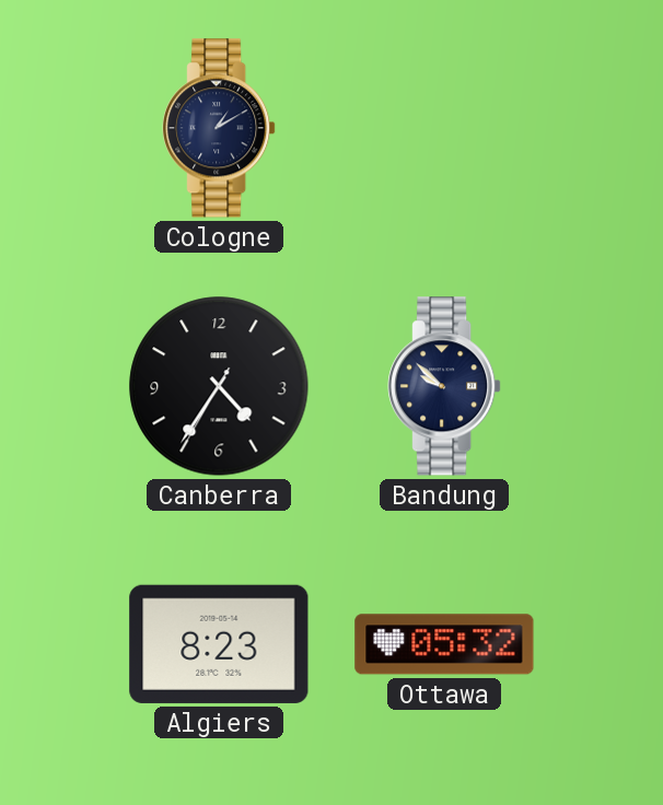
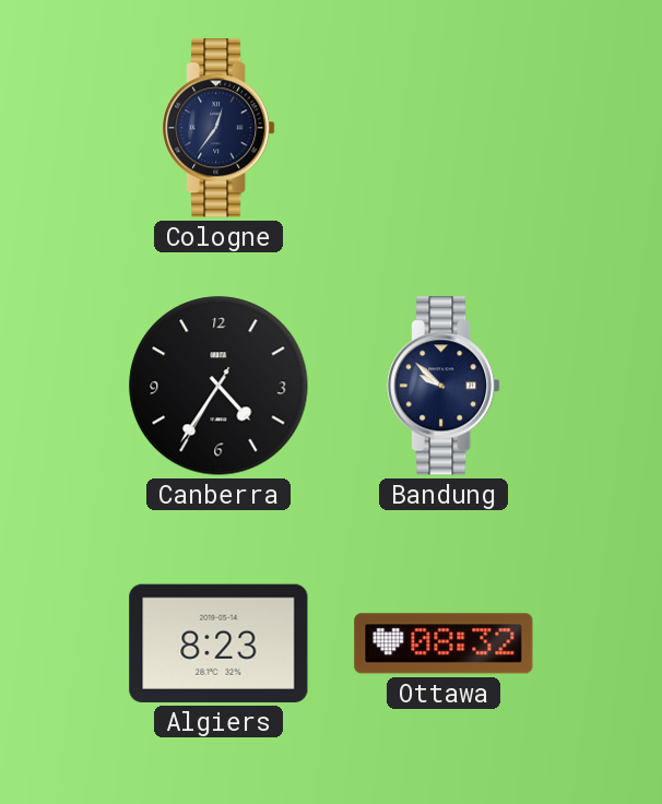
Cologne: 1:10 -> 12:36
Ottawa: 05:32 -> 08:32
